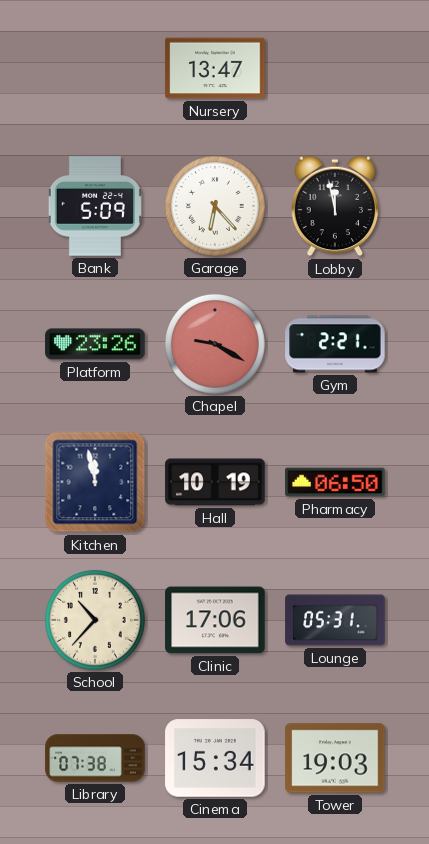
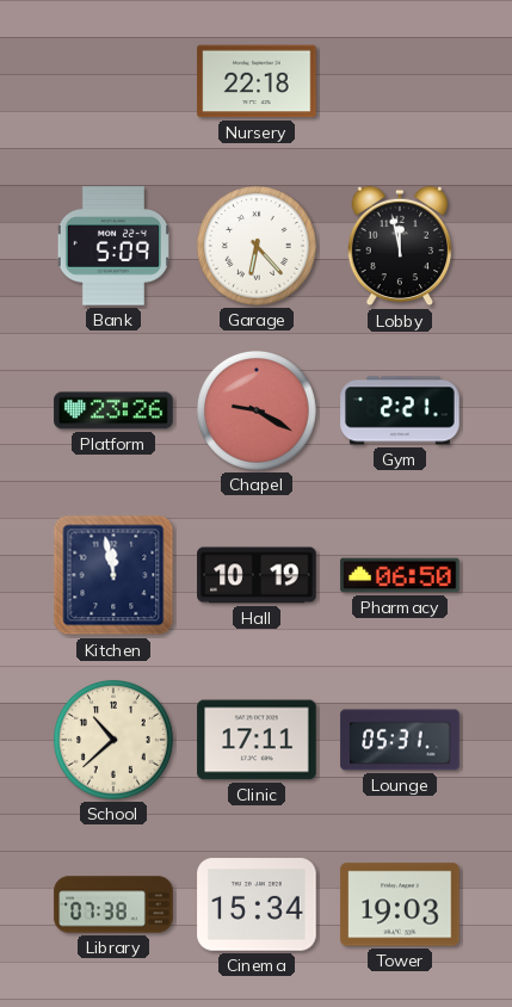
Nursery: 13:47 -> 22:18
School: 10:37 -> 10:38
Clinic: 17:06 -> 17:11
